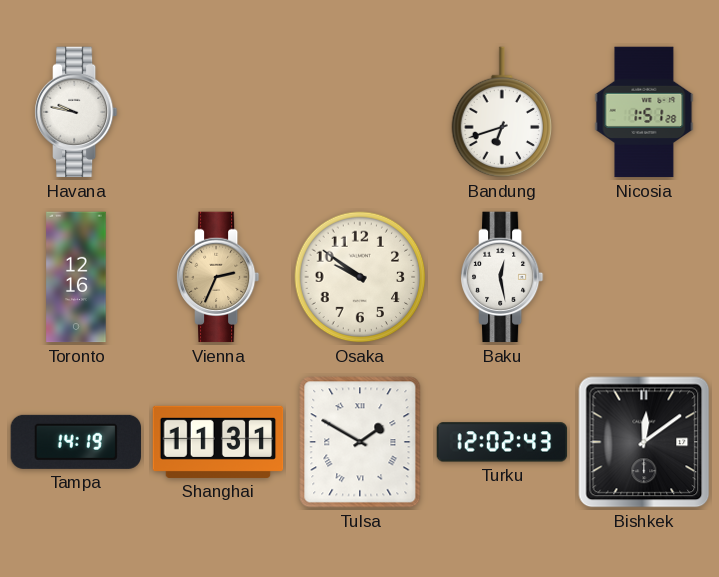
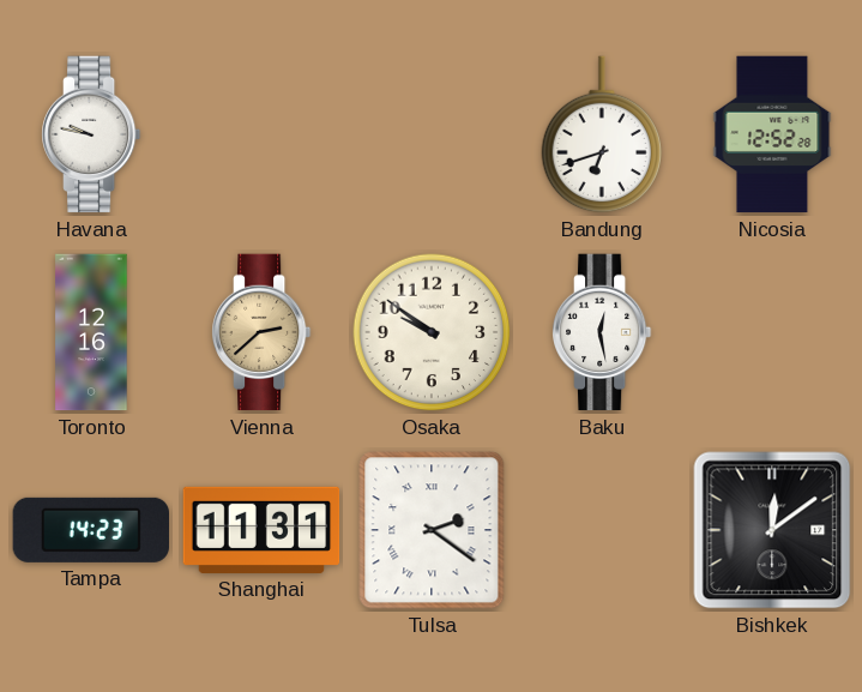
Nicosia: 1:51 -> 12:52
Vienna: 2:34 -> 2:38
Tampa: 14:19 -> 14:23
Tulsa: 1:50 -> 2:21
Turku: 12:02 -> none
